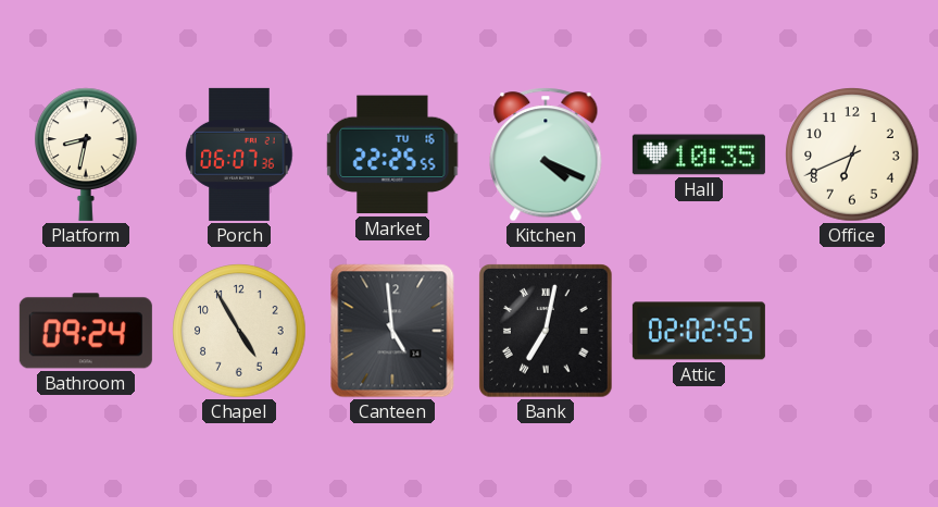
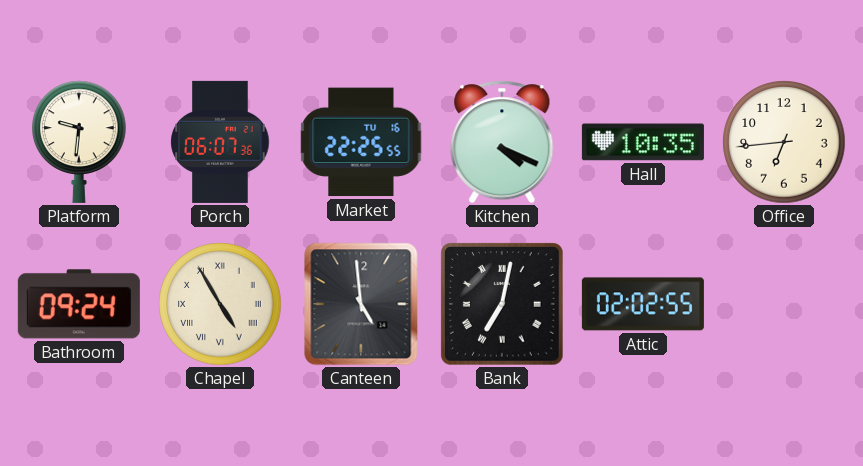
Platform: 8:32 -> 9:31
Office: 6:41 -> 6:44
Chapel numerals: Arabic -> Roman
